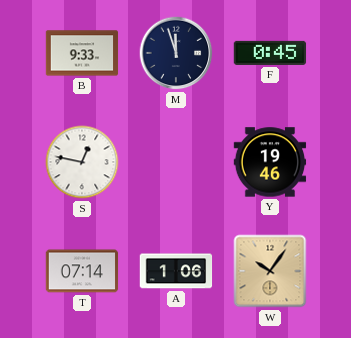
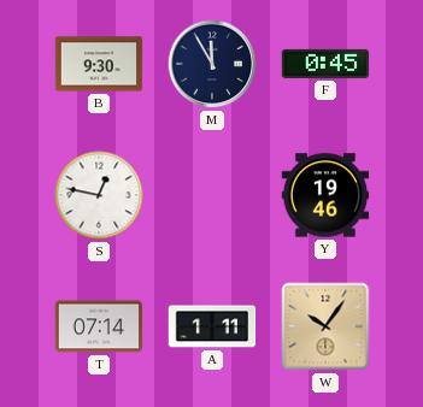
B: 9:33 -> 9:30
M: 11:57 -> 11:55
A: 1:06 -> 1:11
